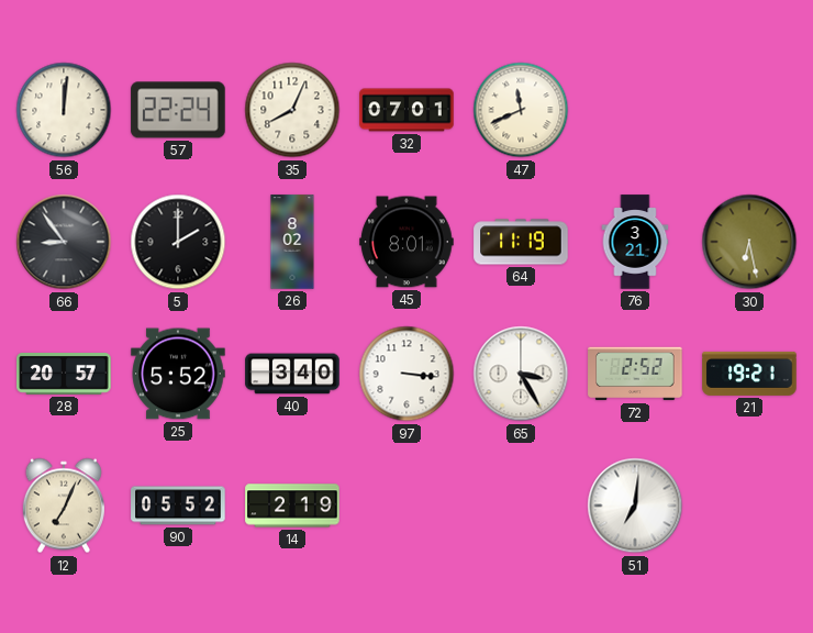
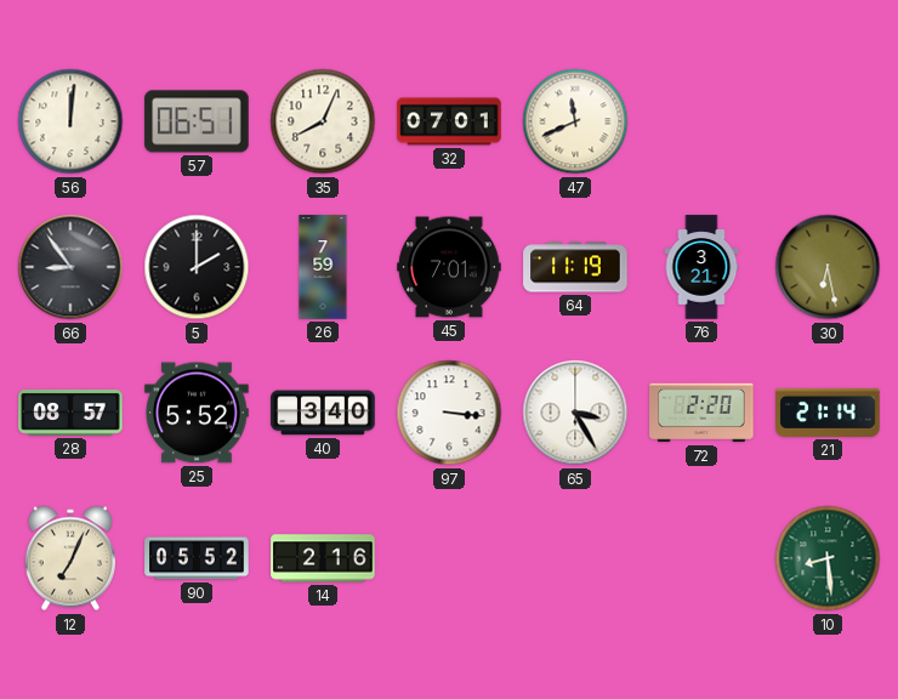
57: 22:24 -> 06:51
26: 8:02 -> 7:59
45: 8:01 -> 7:01
28: 20:57 -> 08:57
72: 2:52 -> 2:20
21: 19:21 -> 21:14
14: 2:19 -> 2:16
51: 7:01 -> none
10: none -> 8:29
